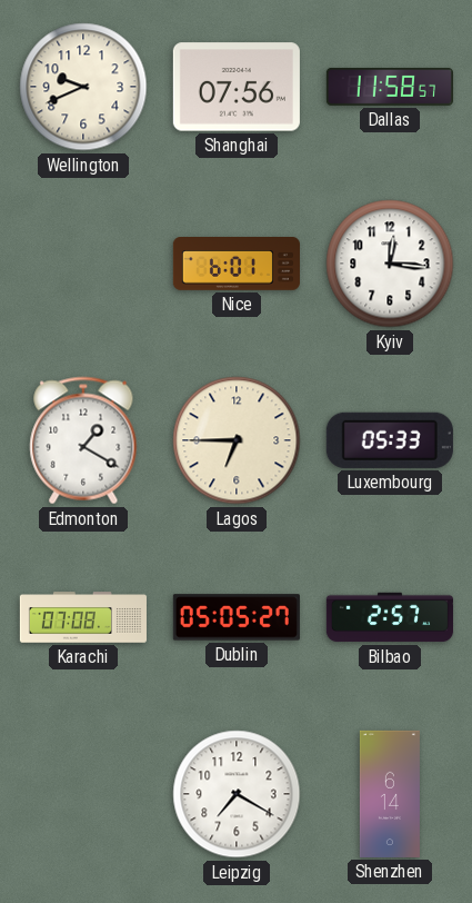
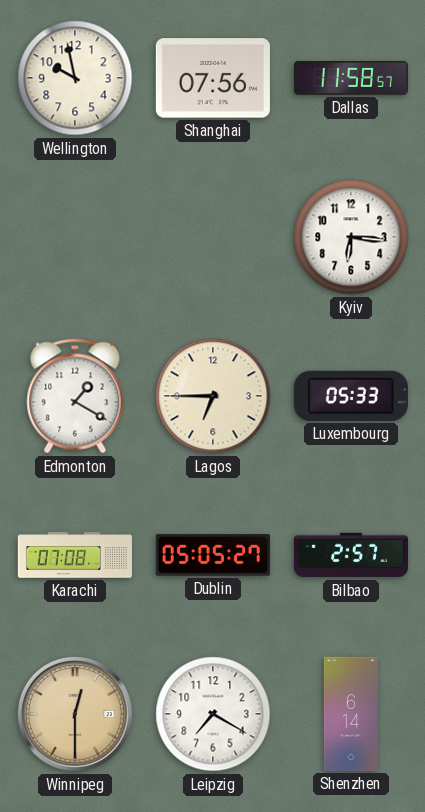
Wellington: 9:41 -> 9:58
Nice: 6:01 -> none
Kyiv: 12:16 -> 6:16
Winnipeg: none -> 12:30
